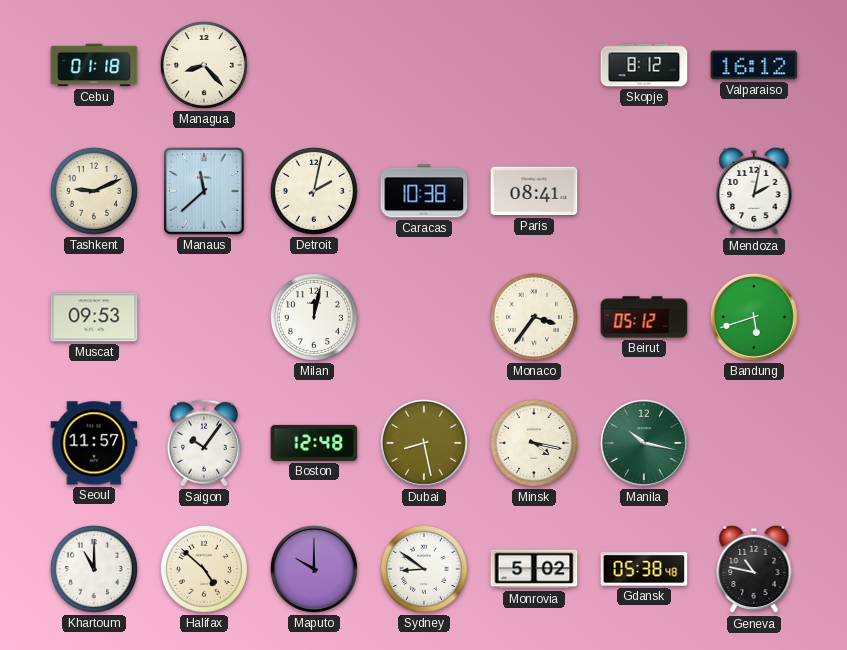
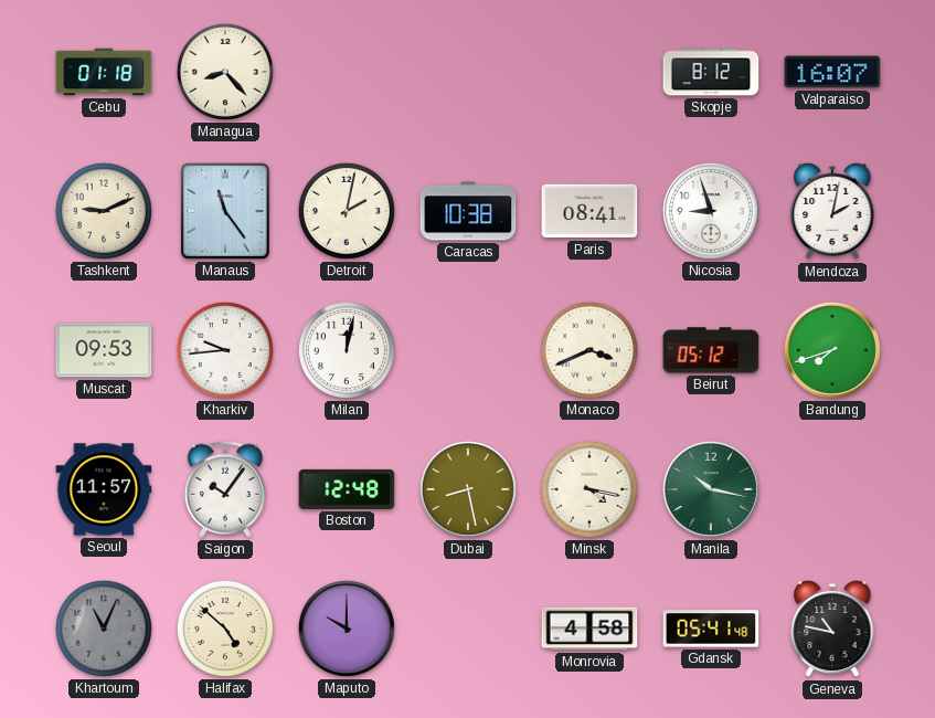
Valparaiso: 16:12 -> 16:07
Manaus: 11:38 -> 11:24
Nicosia: none -> 8:57
Kharkiv: none -> 9:44
Monaco: 3:36 -> 3:41
Bandung: 5:42 -> 7:42
Khartoum: 11:00 -> 11:04
Khartoum dial: white -> grey
Sydney: 8:51 -> none
Monrovia: 5:02 -> 4:58
Gdansk: 05:38 -> 05:41
